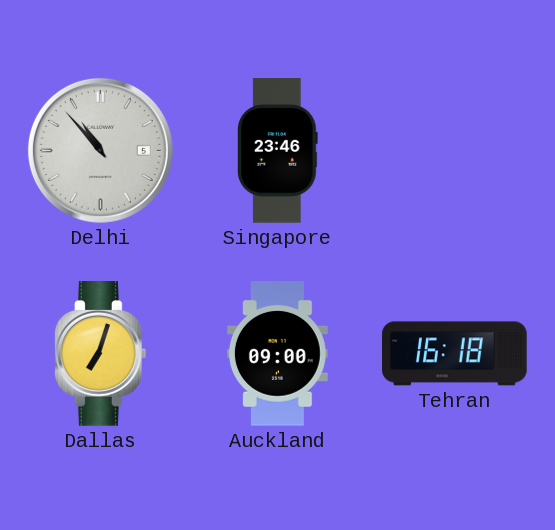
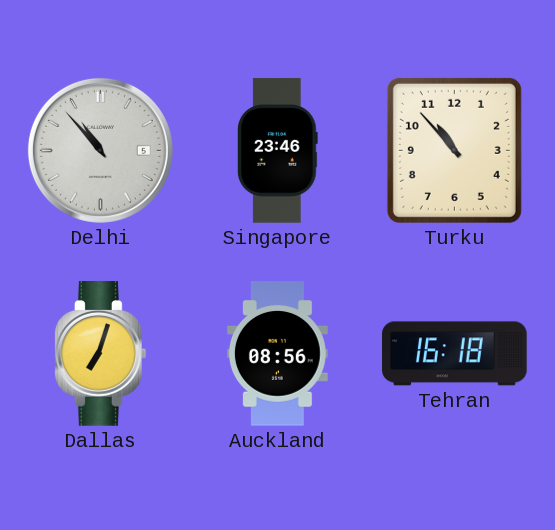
Turku: none -> 10:53
Auckland: 09:00 -> 08:56
